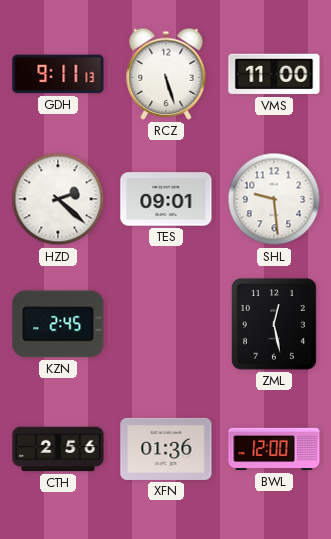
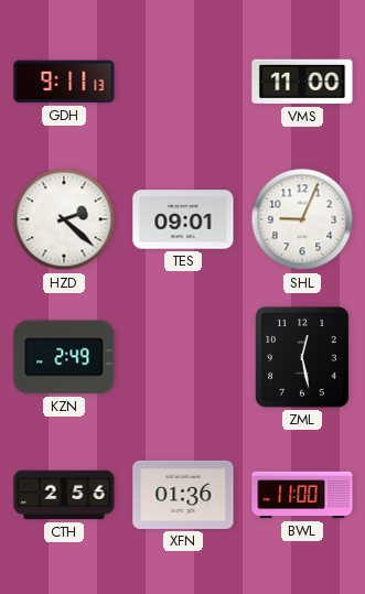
RCZ: 5:27 -> none
SHL: 9:29 -> 9:04
KZN: 2:45 -> 2:49
BWL: 12:00 -> 11:00
